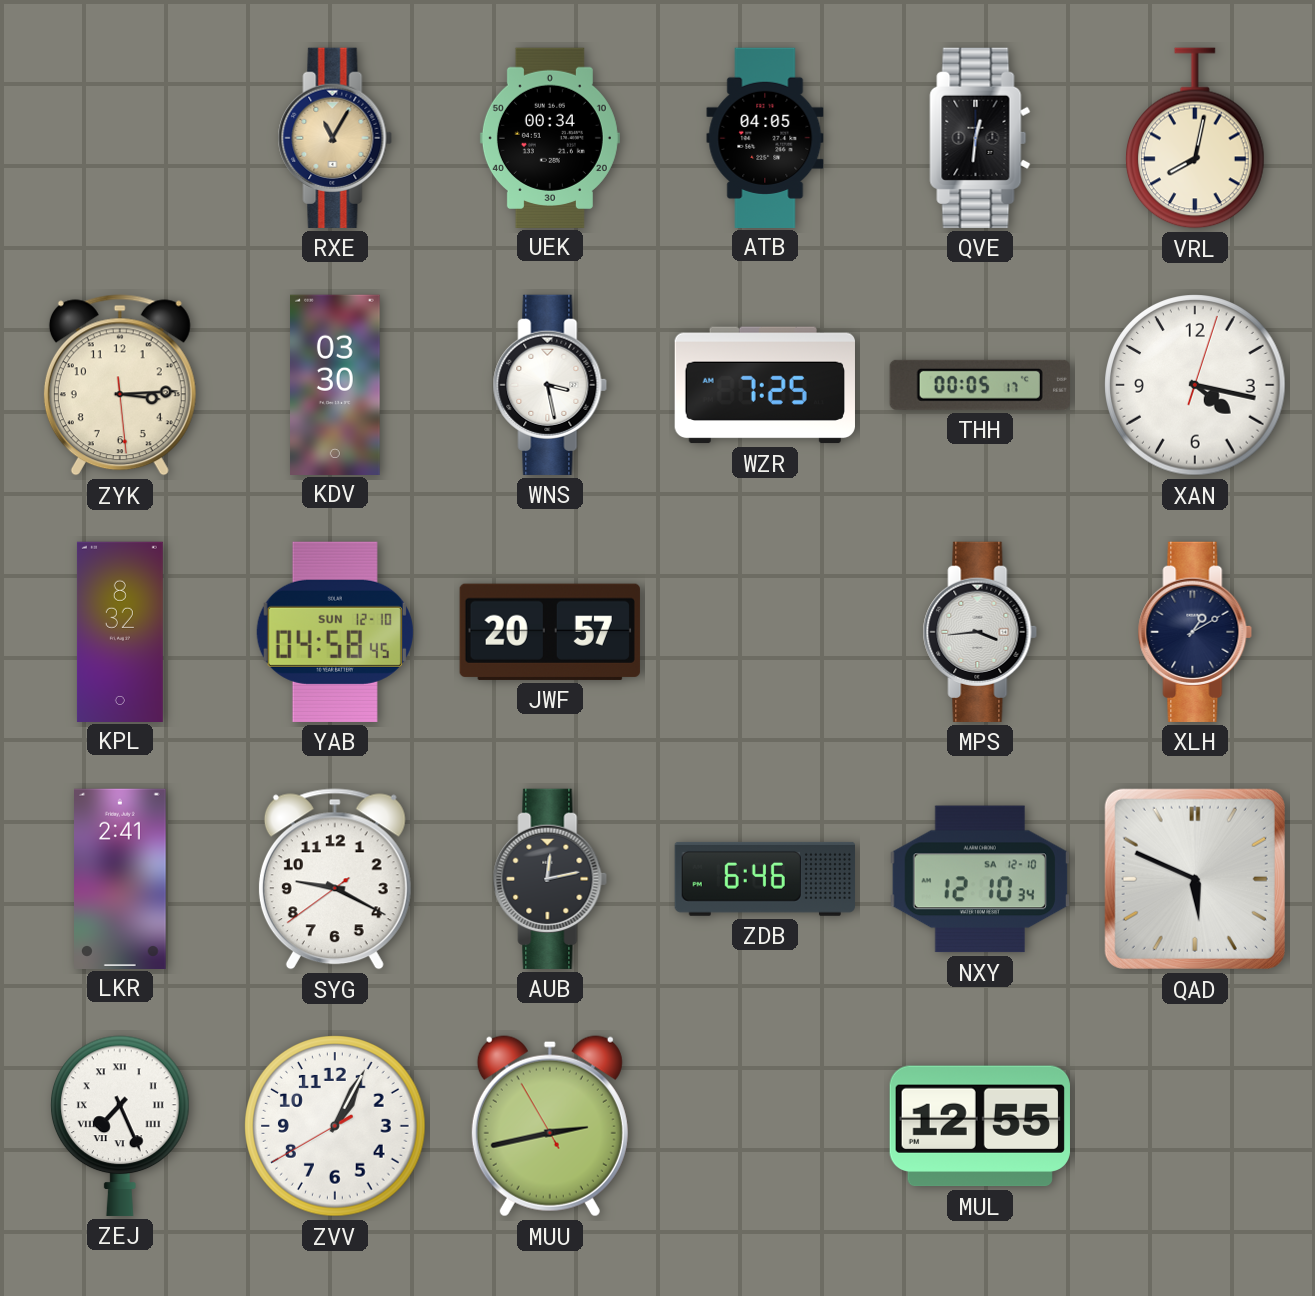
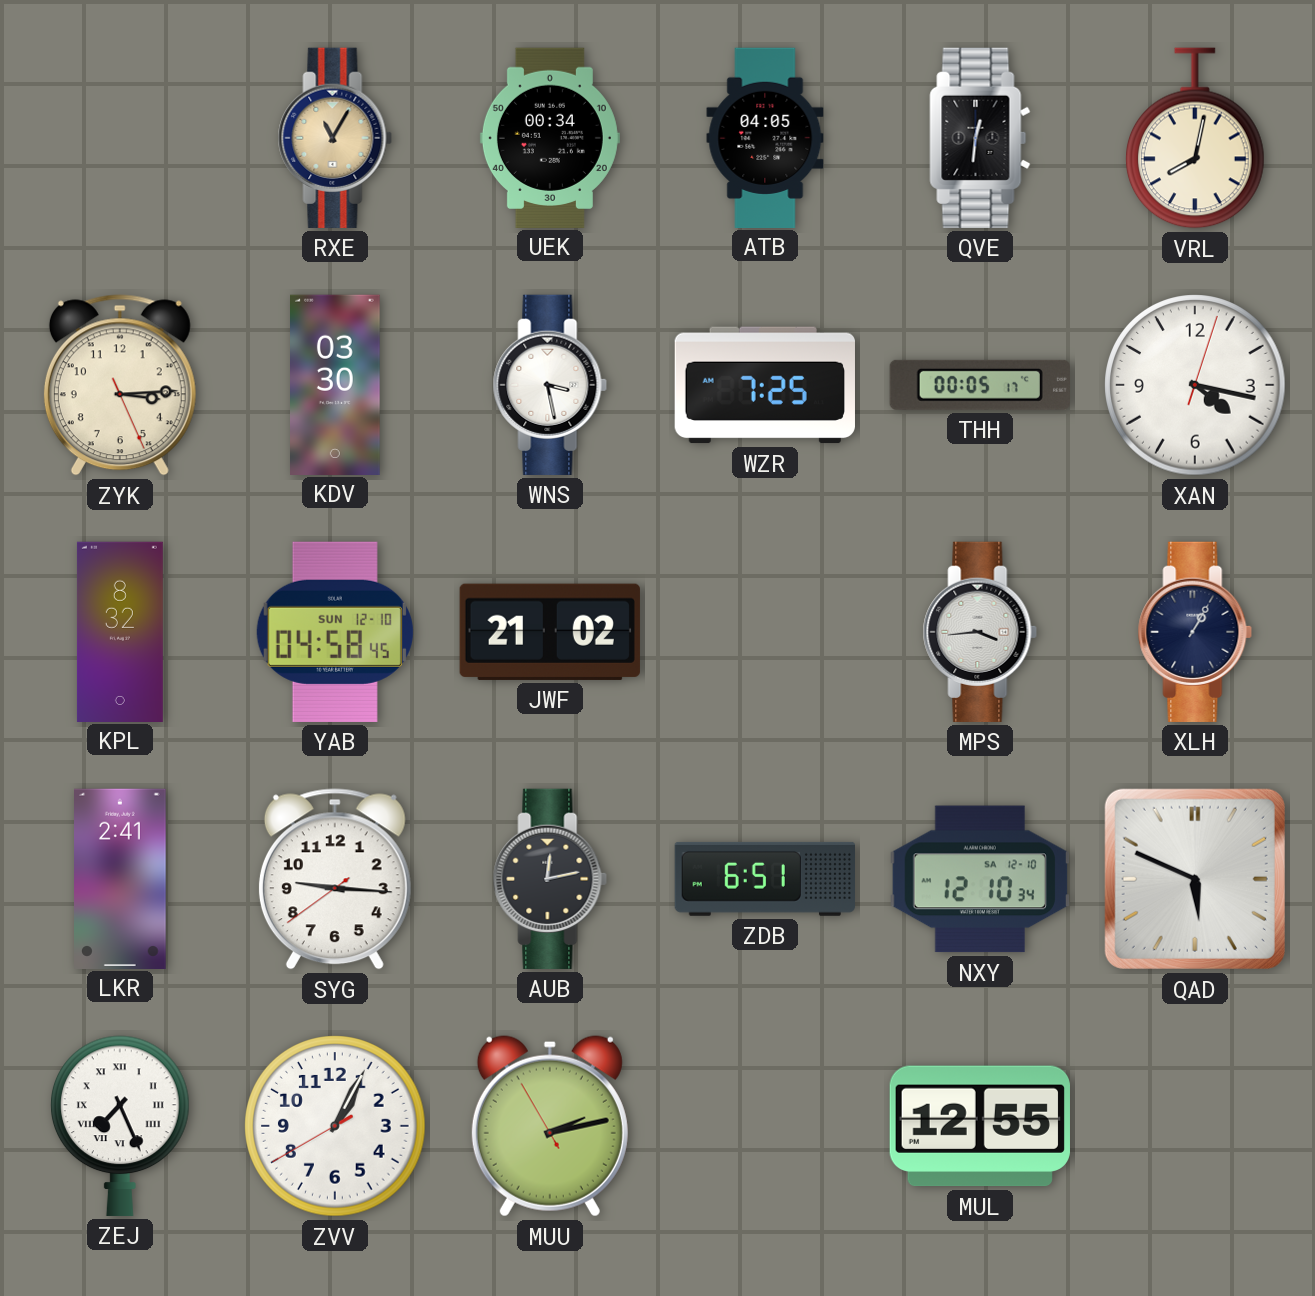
ZYK: 3:14:29 -> 3:14:26
JWF: 20:57 -> 21:02
XLH: 1:10 -> 1:05
SYG: 9:19 -> 9:15
ZDB: 6:46 -> 6:51
MUU: 2:42 -> 2:12
